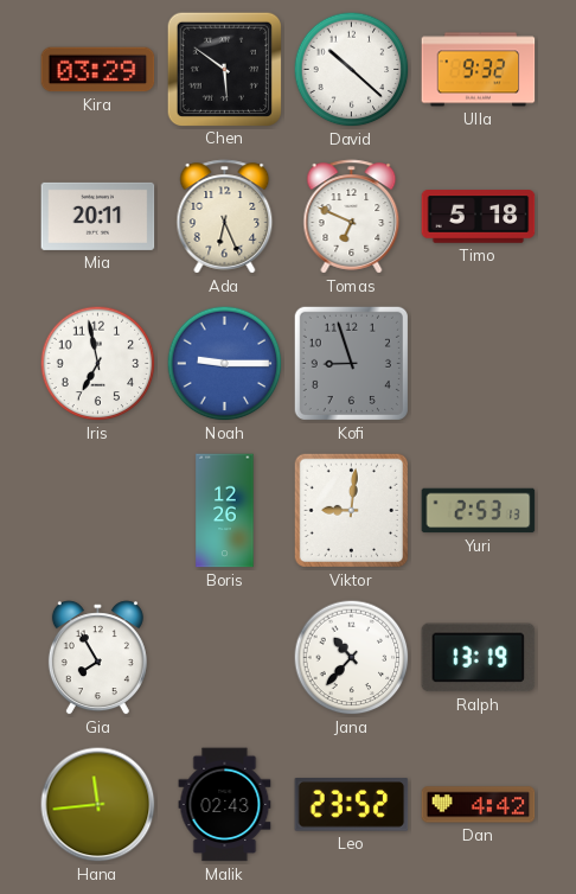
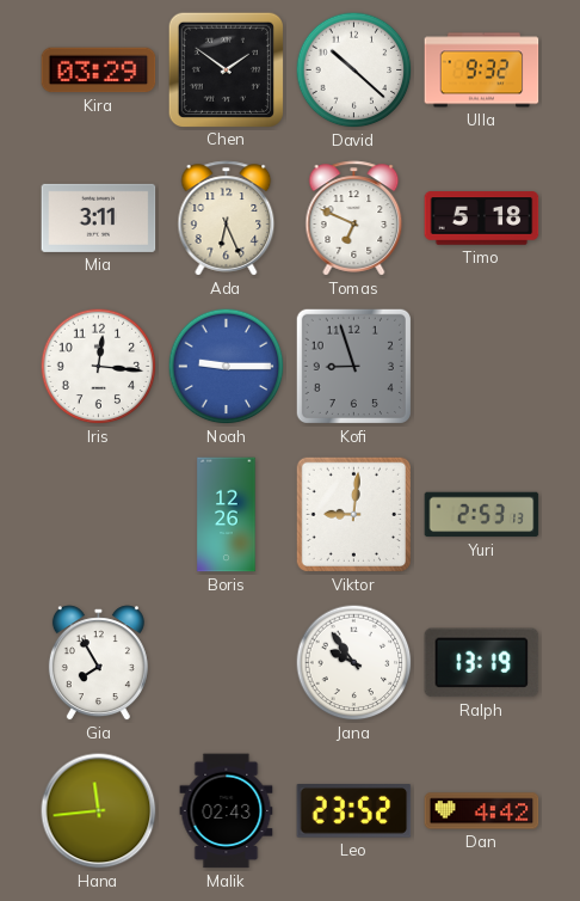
Chen: 5:51 -> 1:51
Mia: 20:11 -> 3:11
Iris: 6:58 -> 12:16
Jana: 10:37 -> 9:54
